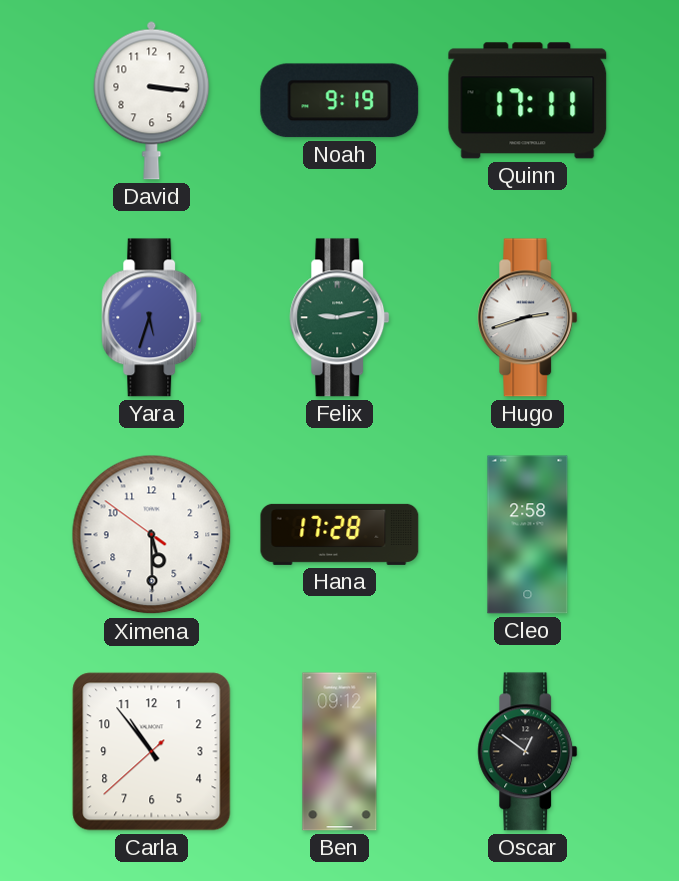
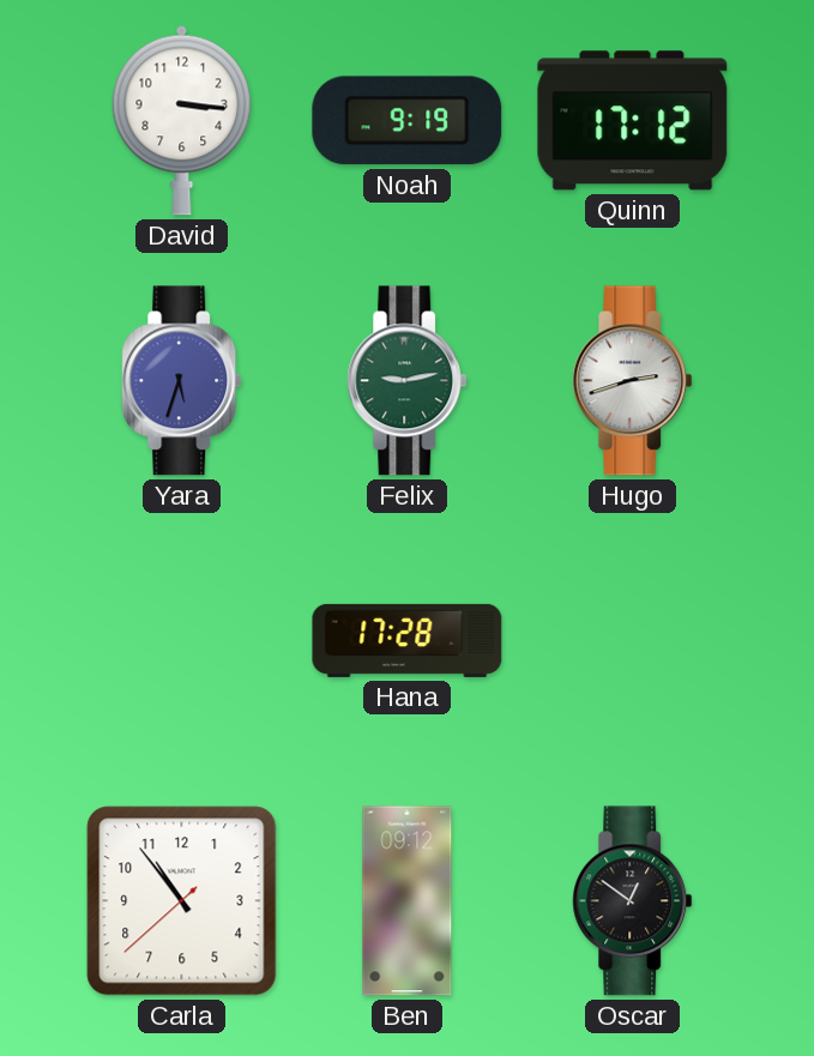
Quinn: 17:11 -> 17:12
Ximena: 5:29 -> none
Cleo: 2:58 -> none
